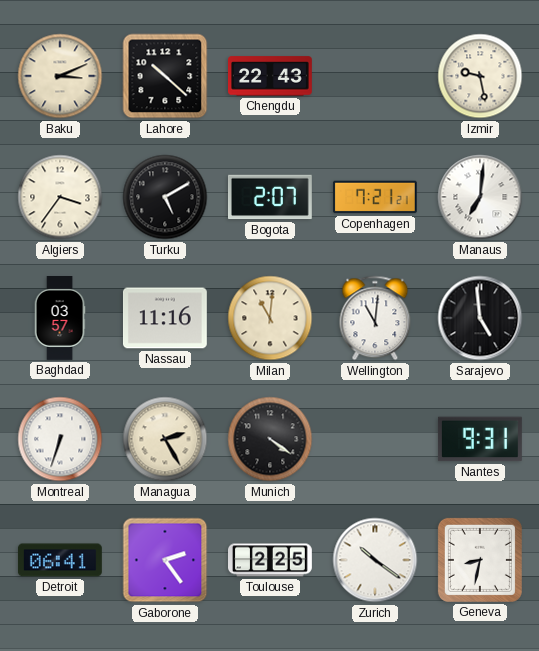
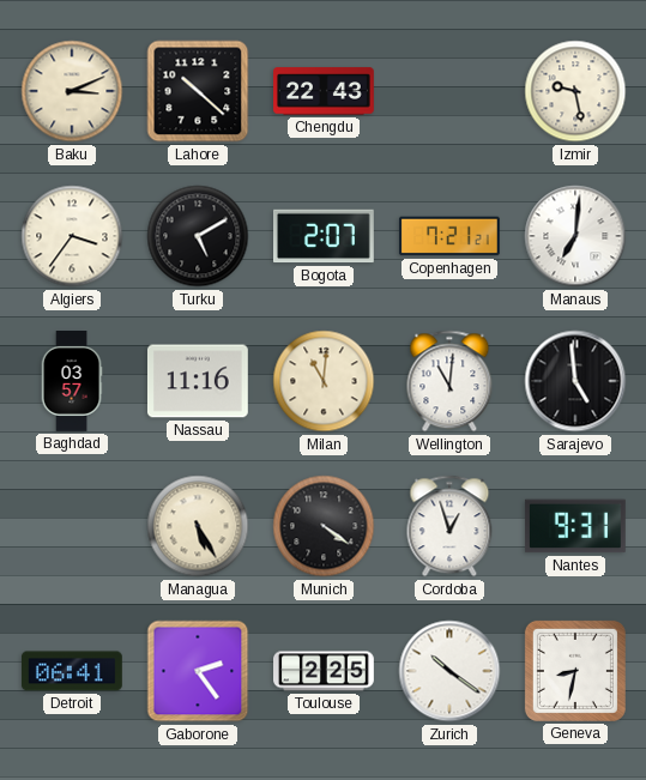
Montreal: 6:33 -> none
Managua: 2:25 -> 5:25
Cordoba: none -> 12:57
